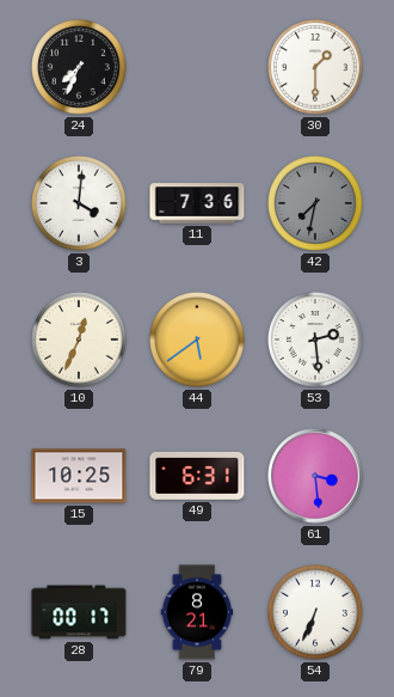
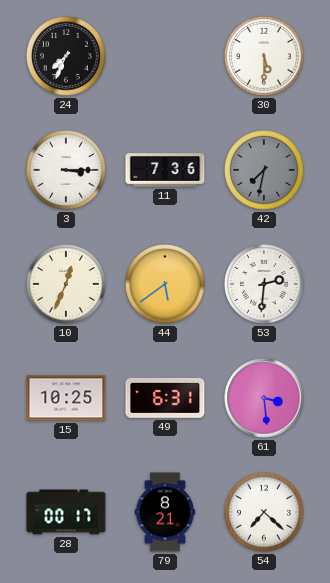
30: 1:30 -> 5:30
3: 4:01 -> 3:15
53: 2:29 -> 2:31
54: 6:34 -> 7:22
